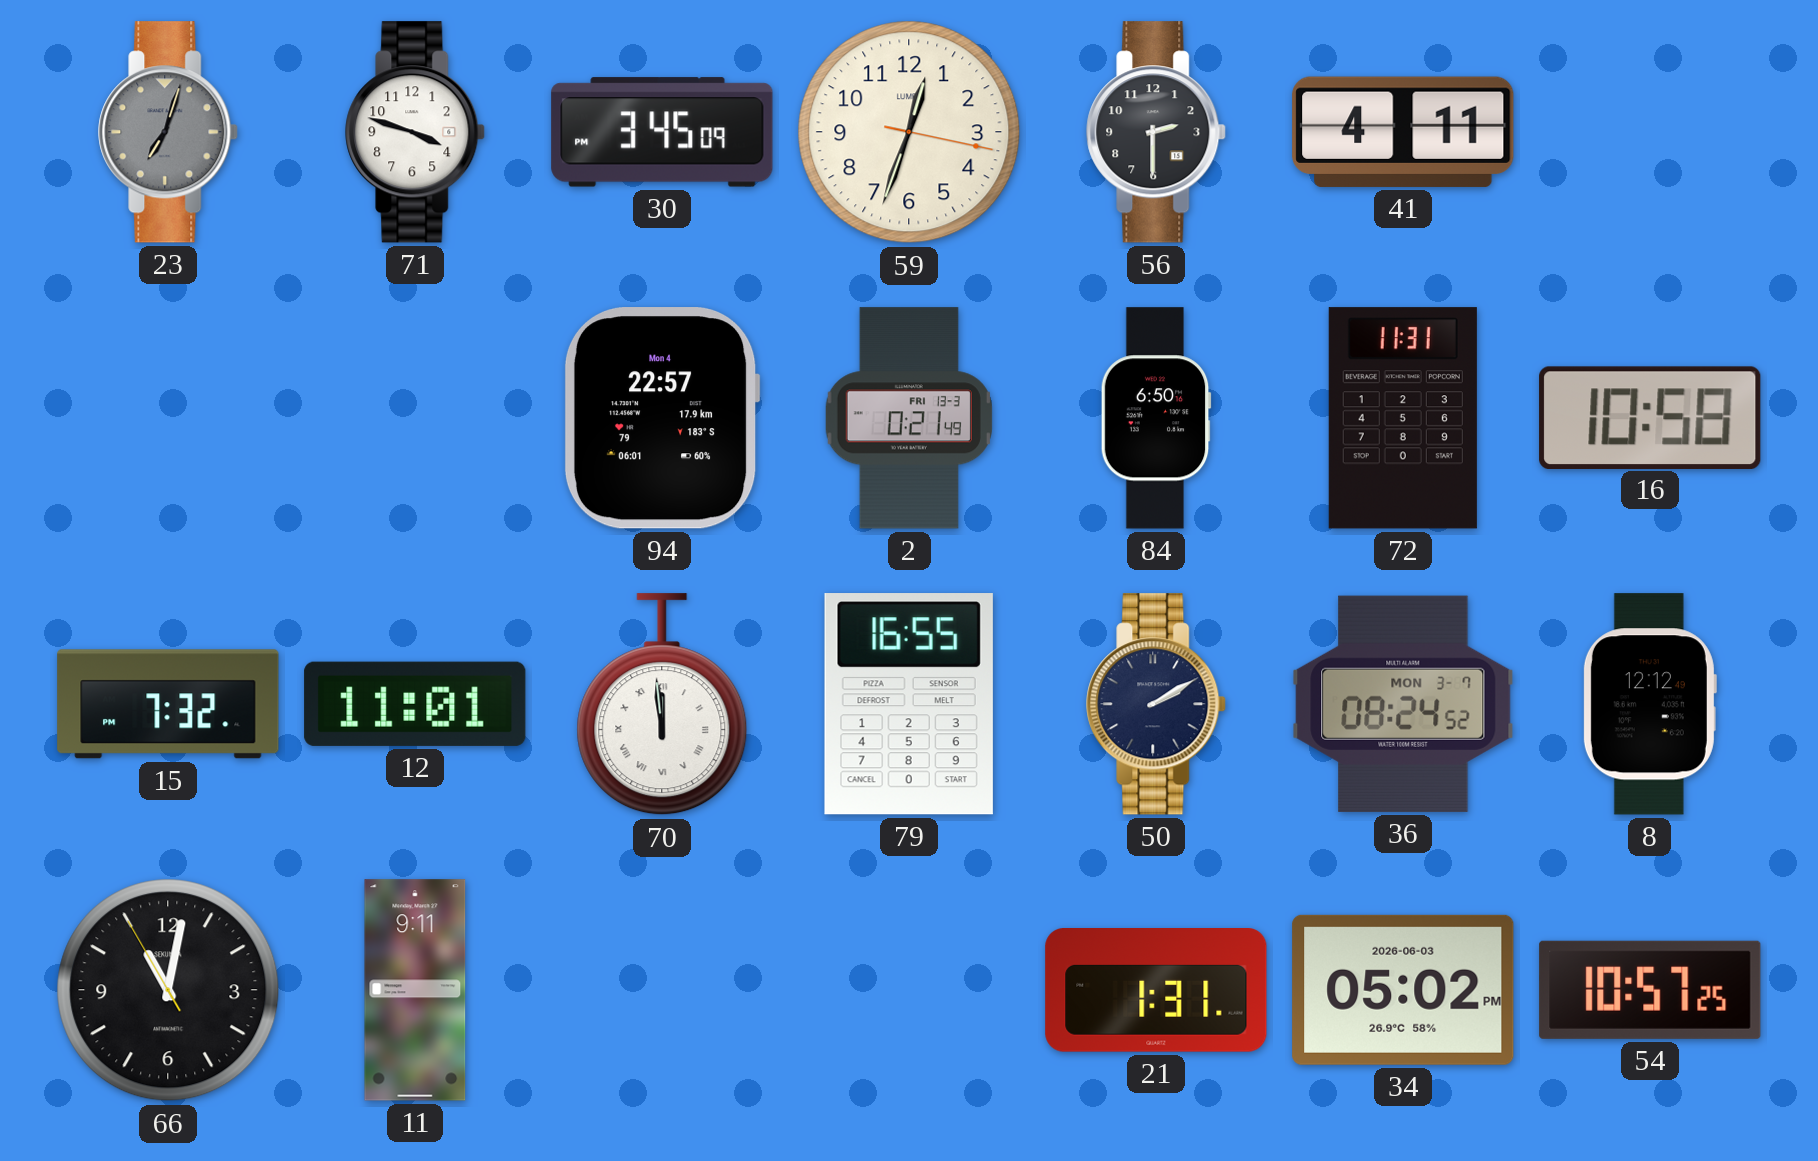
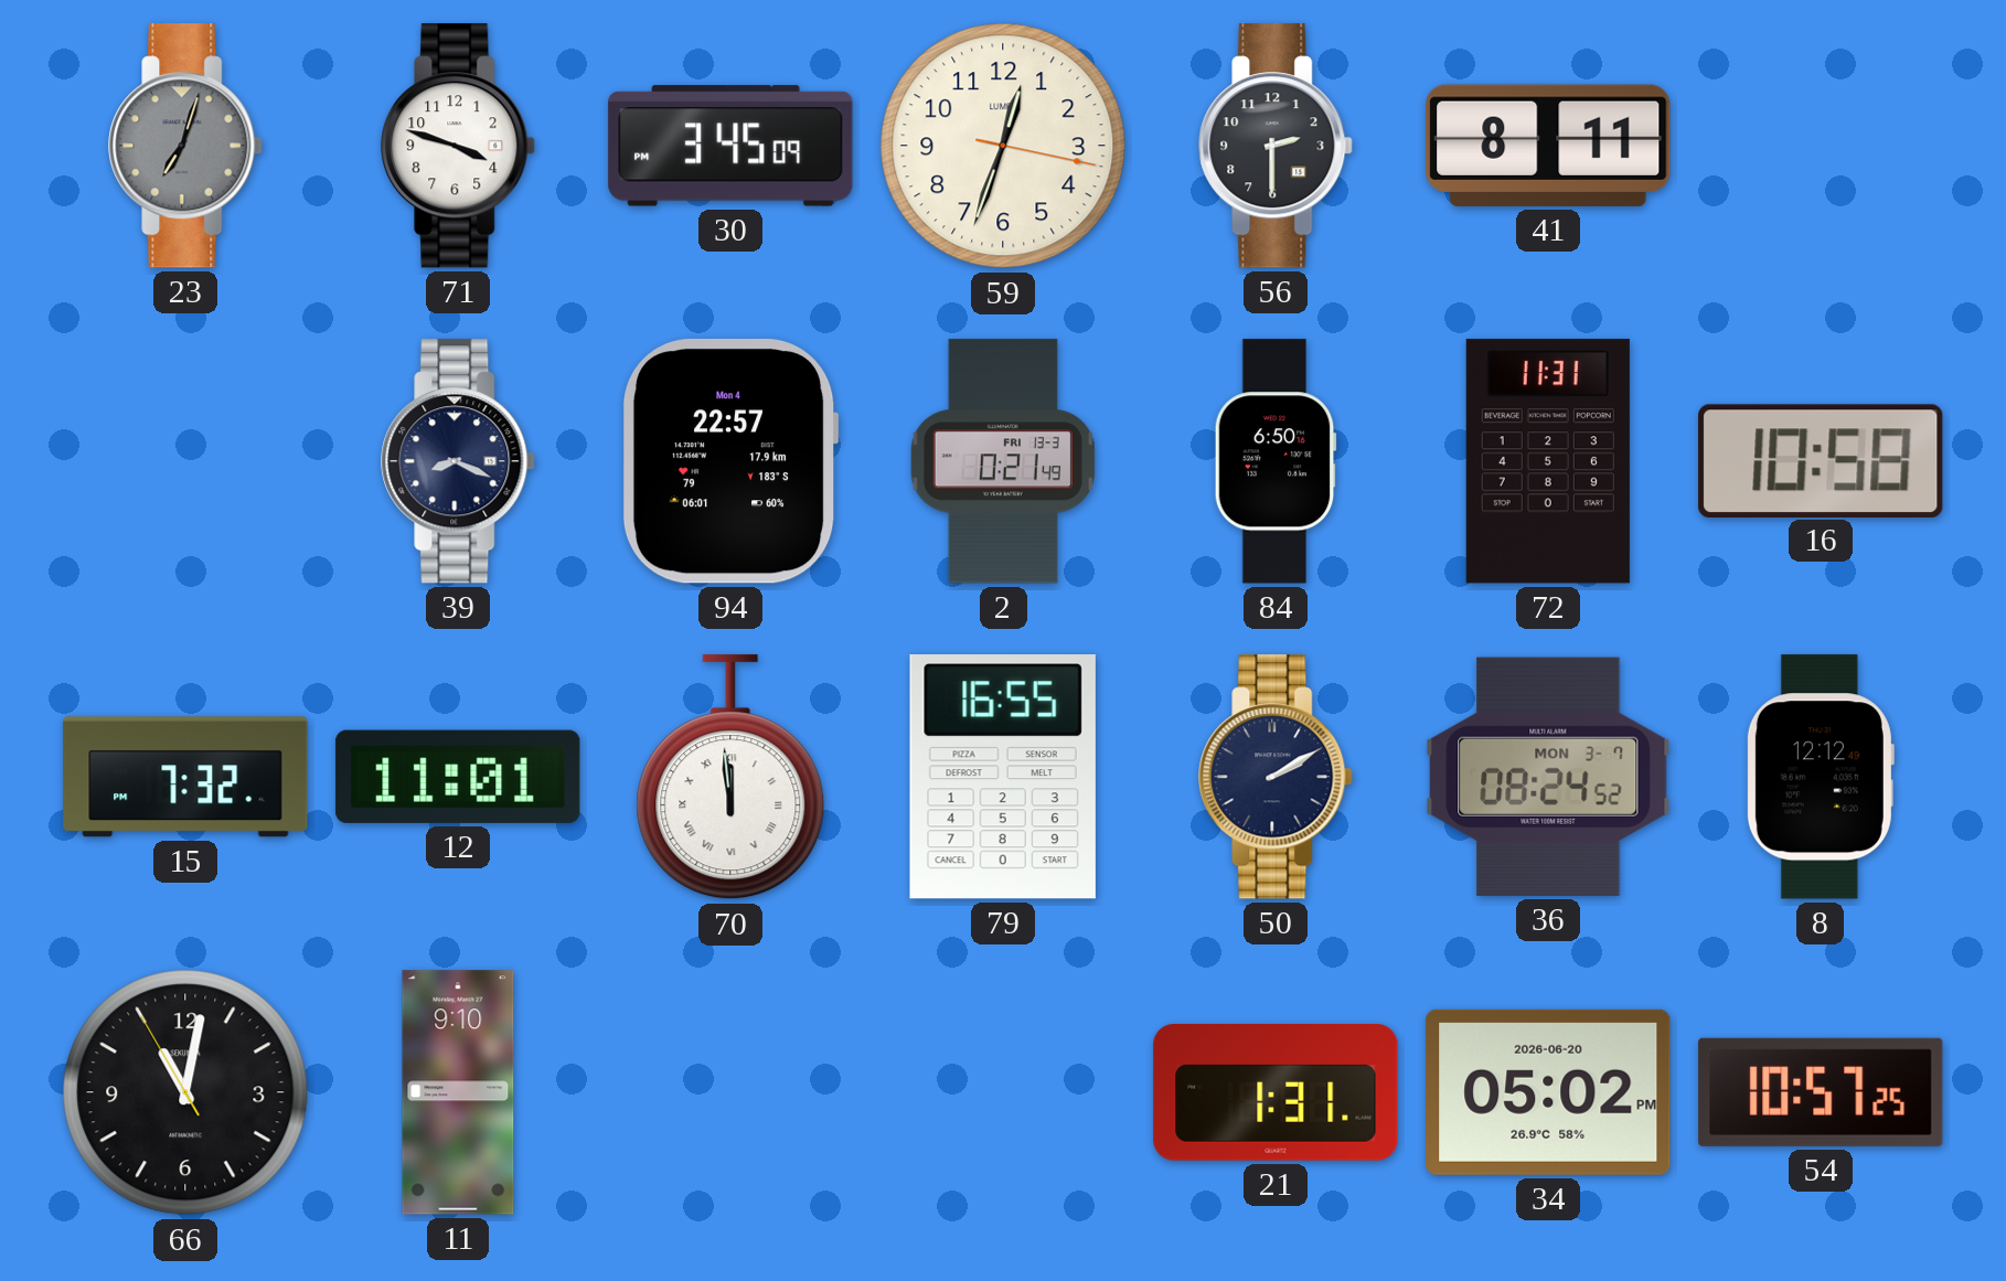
41: 4:11 -> 8:11
39: none -> 8:19
11: 9:11 -> 9:10
34 date: 2026-06-03 -> 2026-06-20
